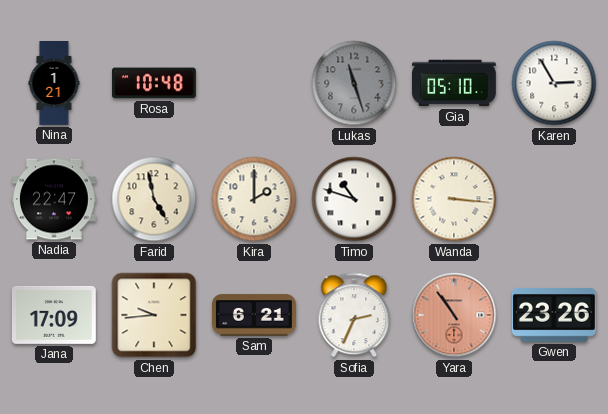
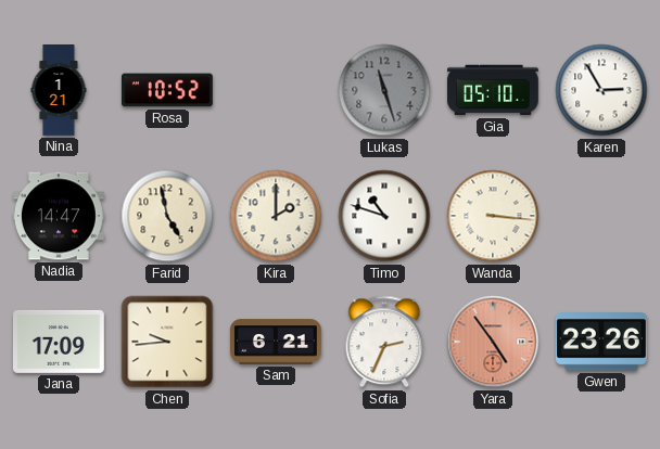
Rosa: 10:48 -> 10:52
Nadia: 22:47 -> 14:47
Yara: 10:54 -> 4:54
